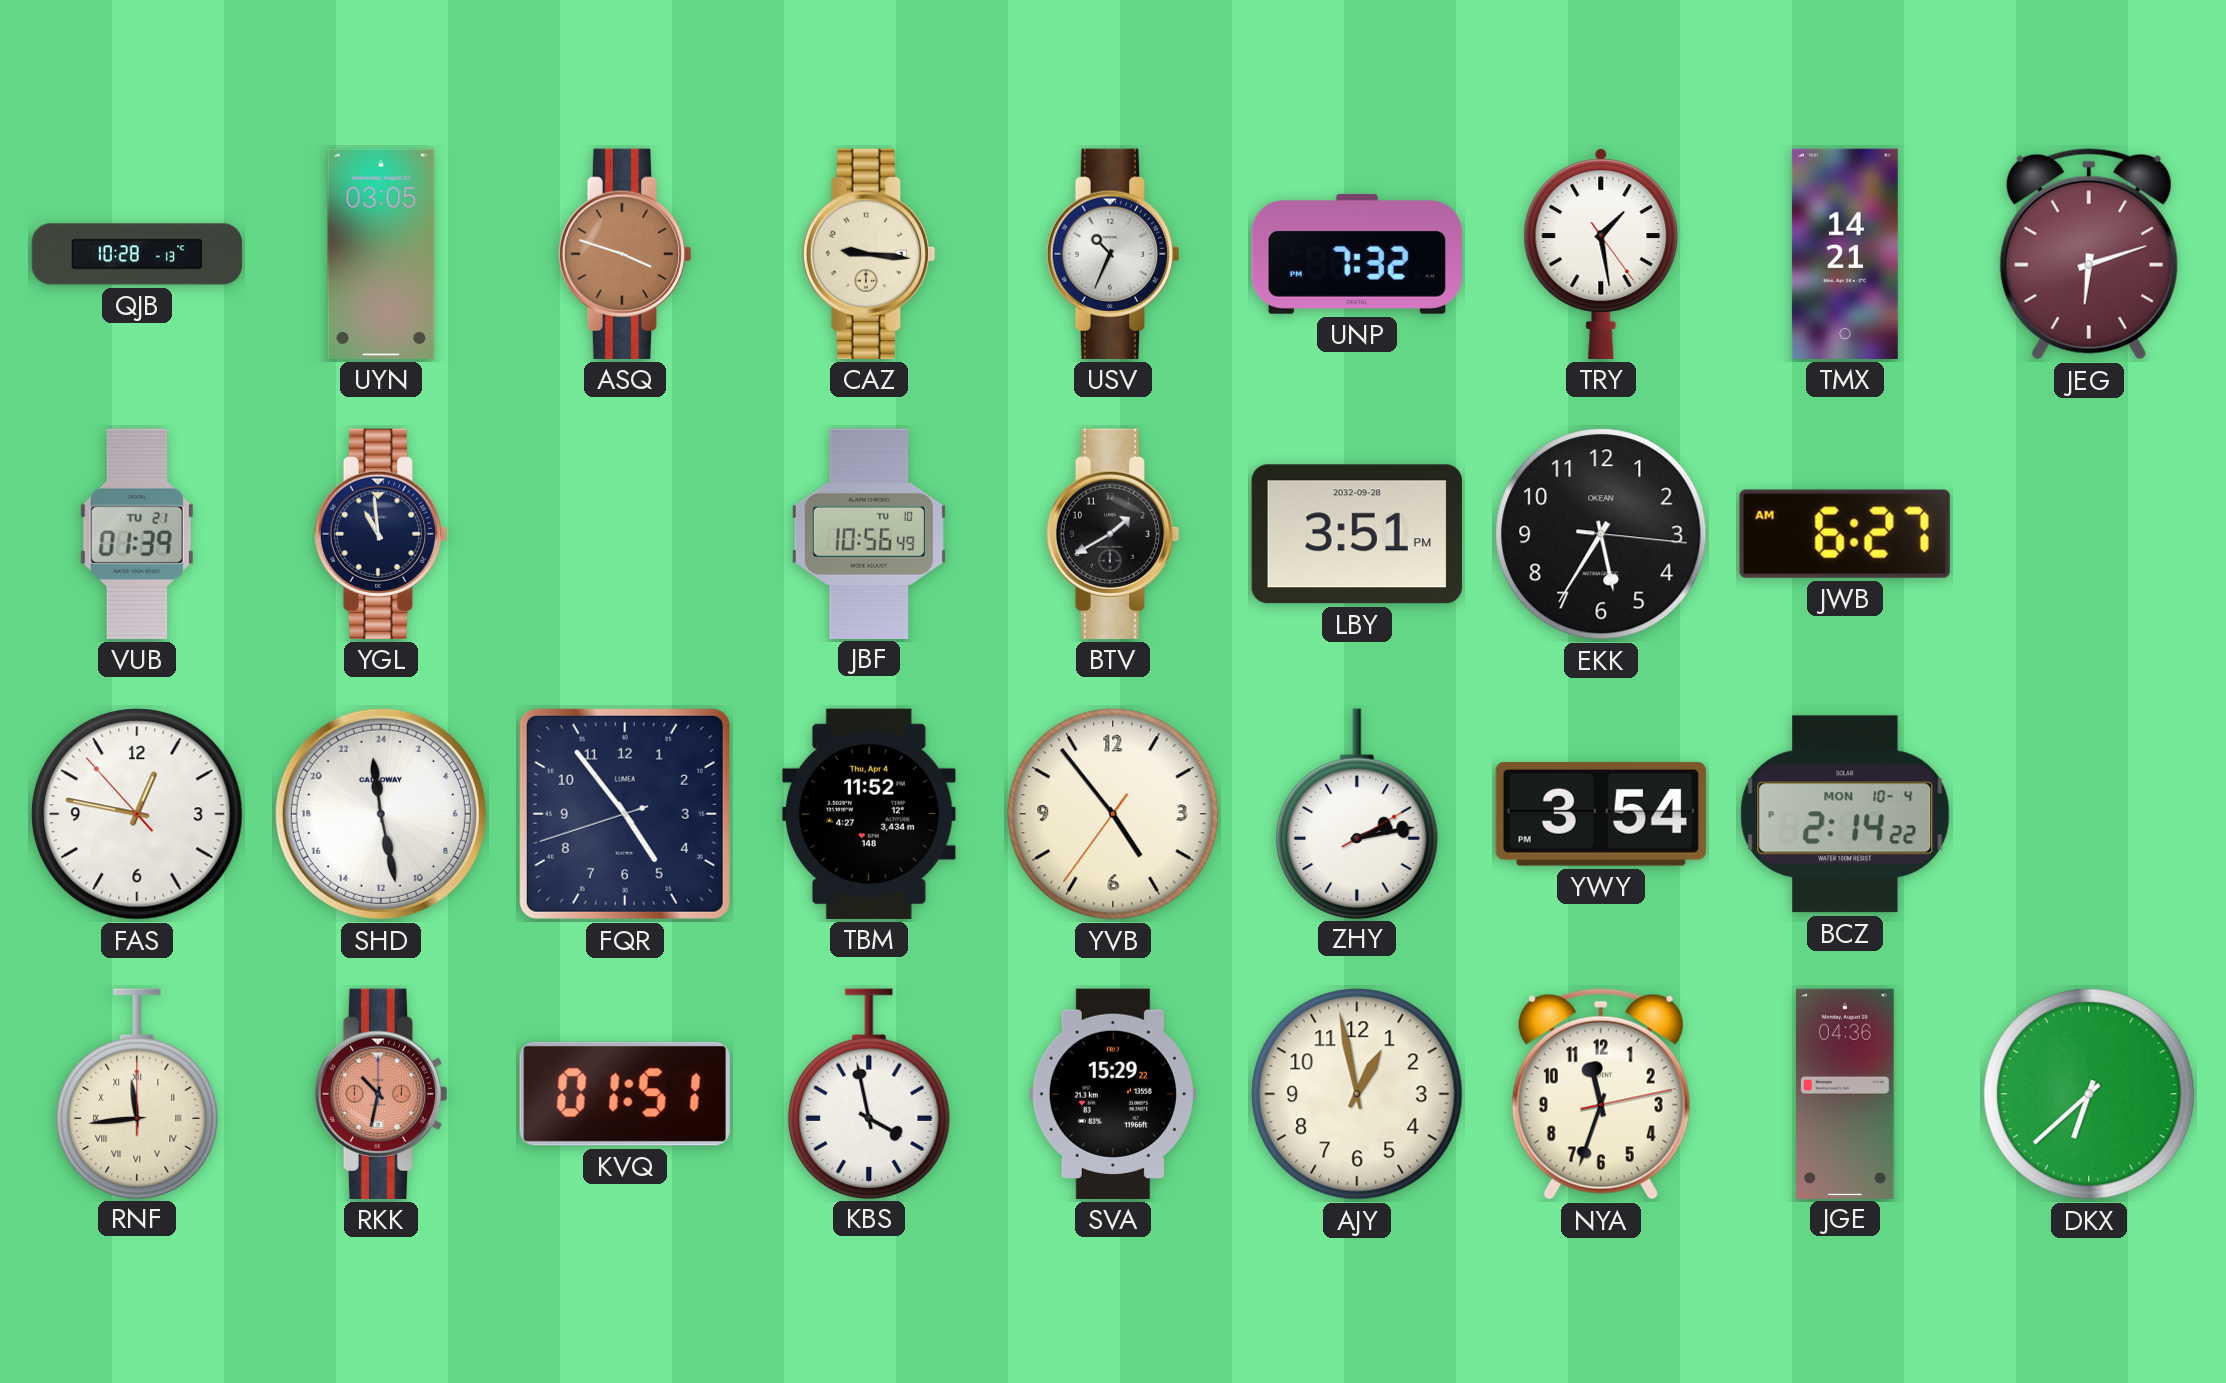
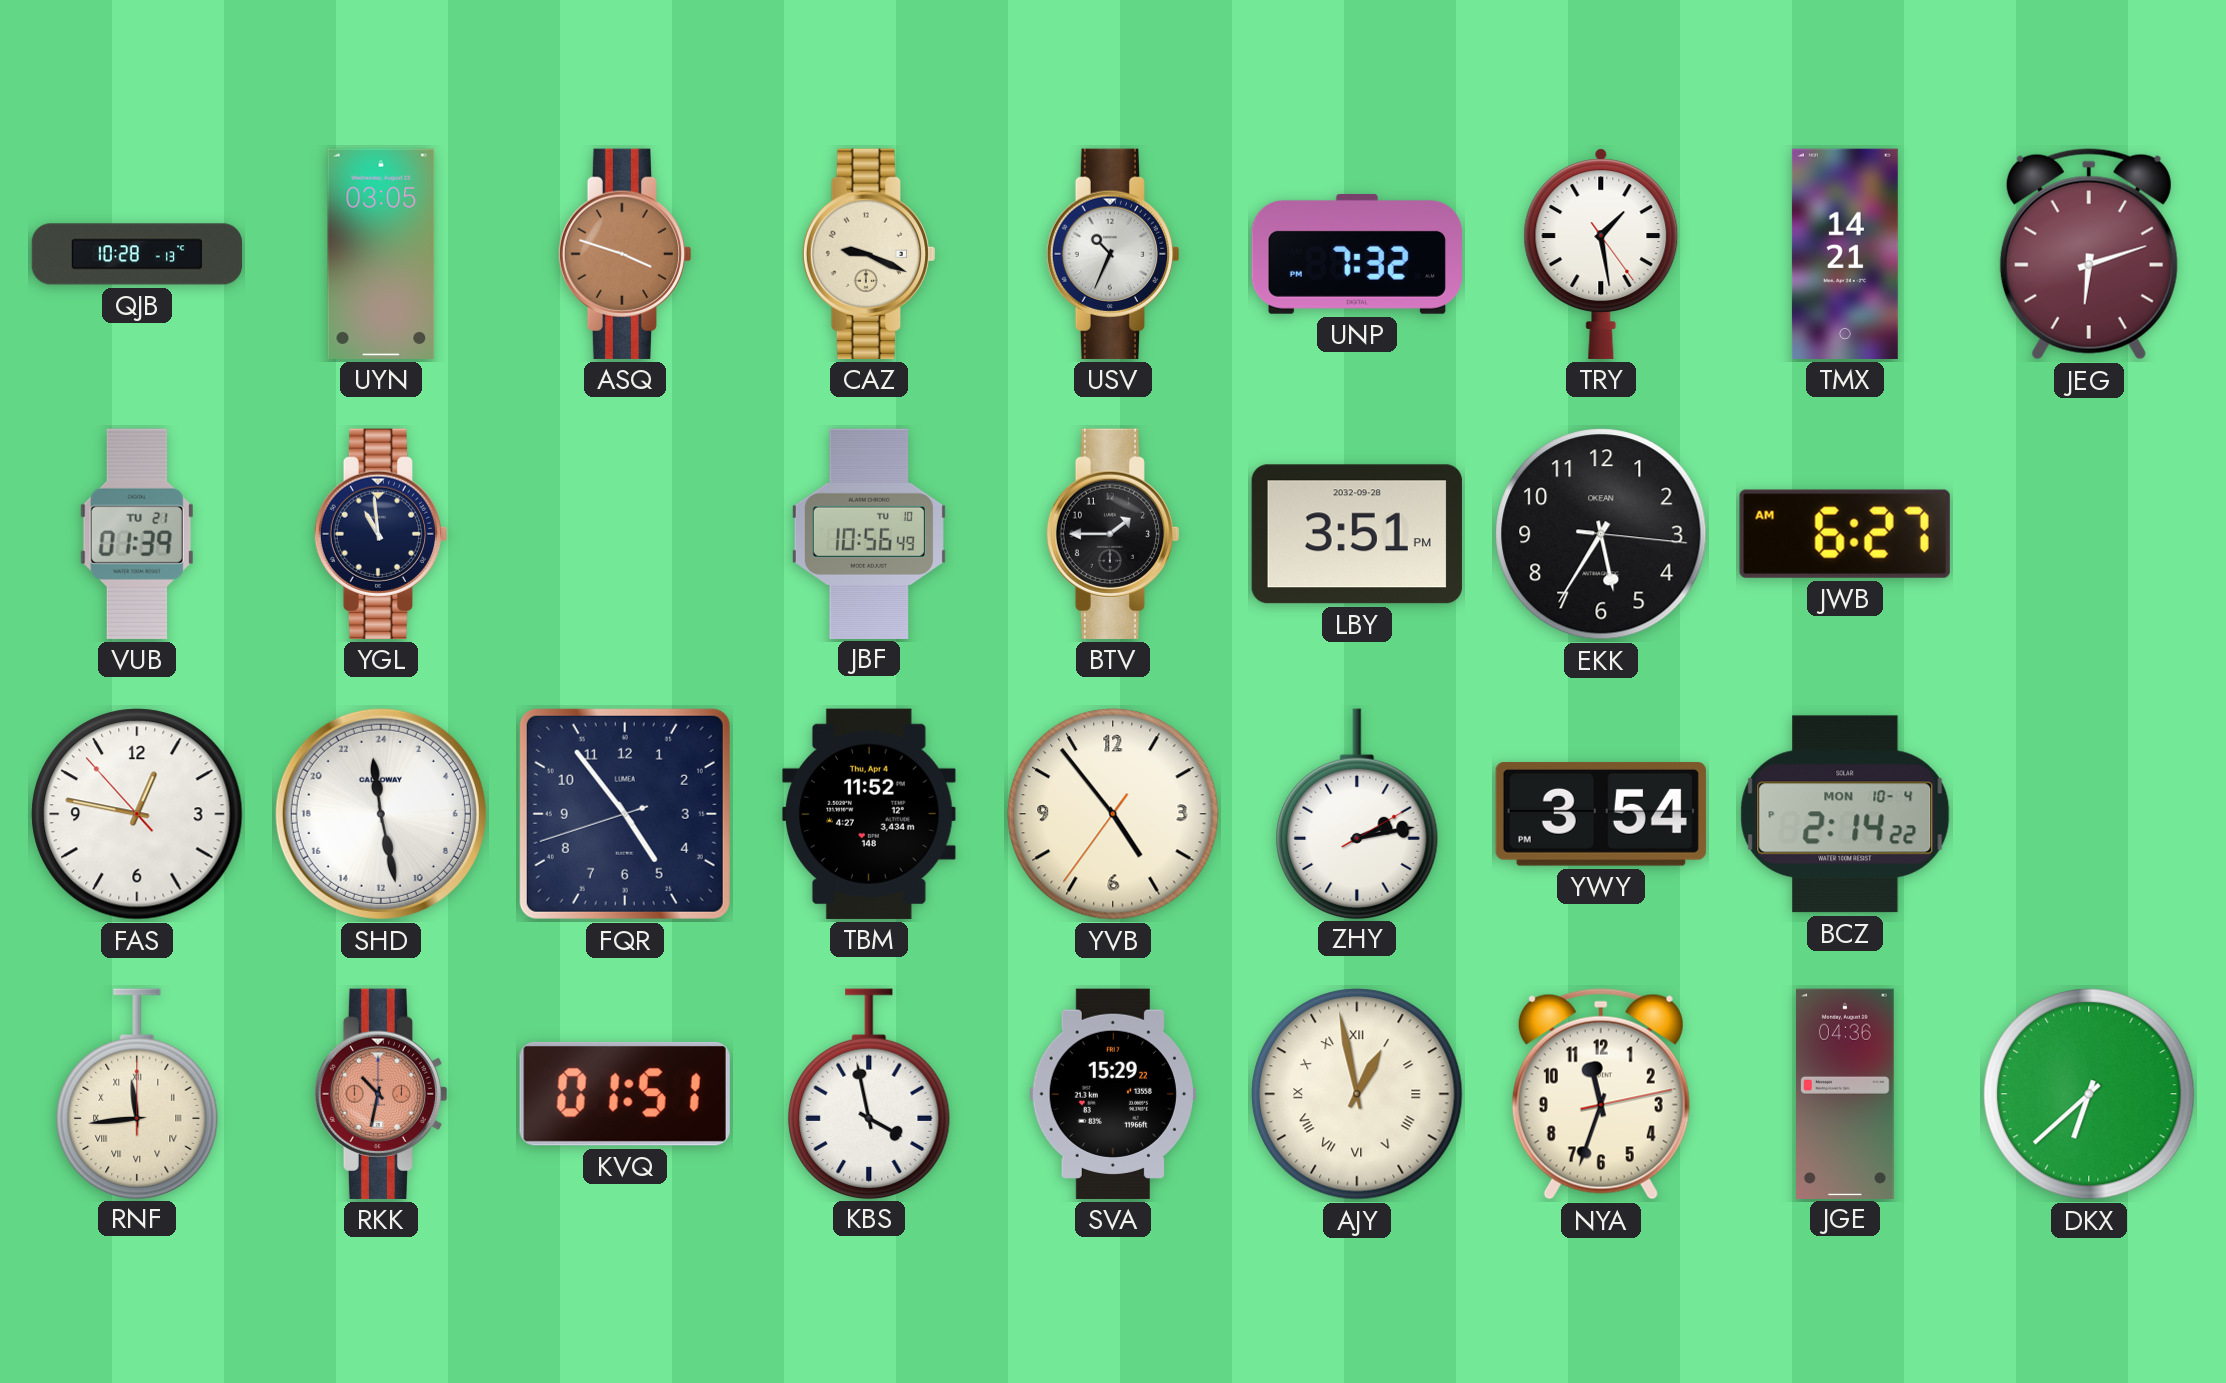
CAZ: 9:16 -> 9:19
BTV: 1:40 -> 1:45
AJY numerals: Arabic -> Roman
